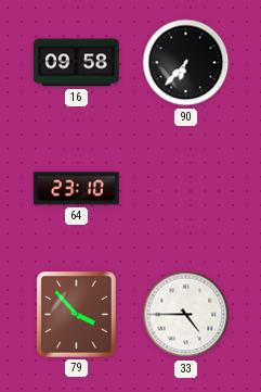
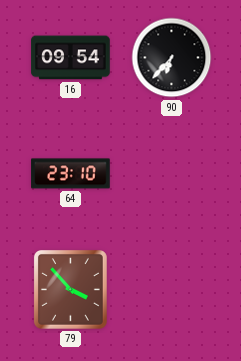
16: 09:58 -> 09:54
33: 4:45 -> none
